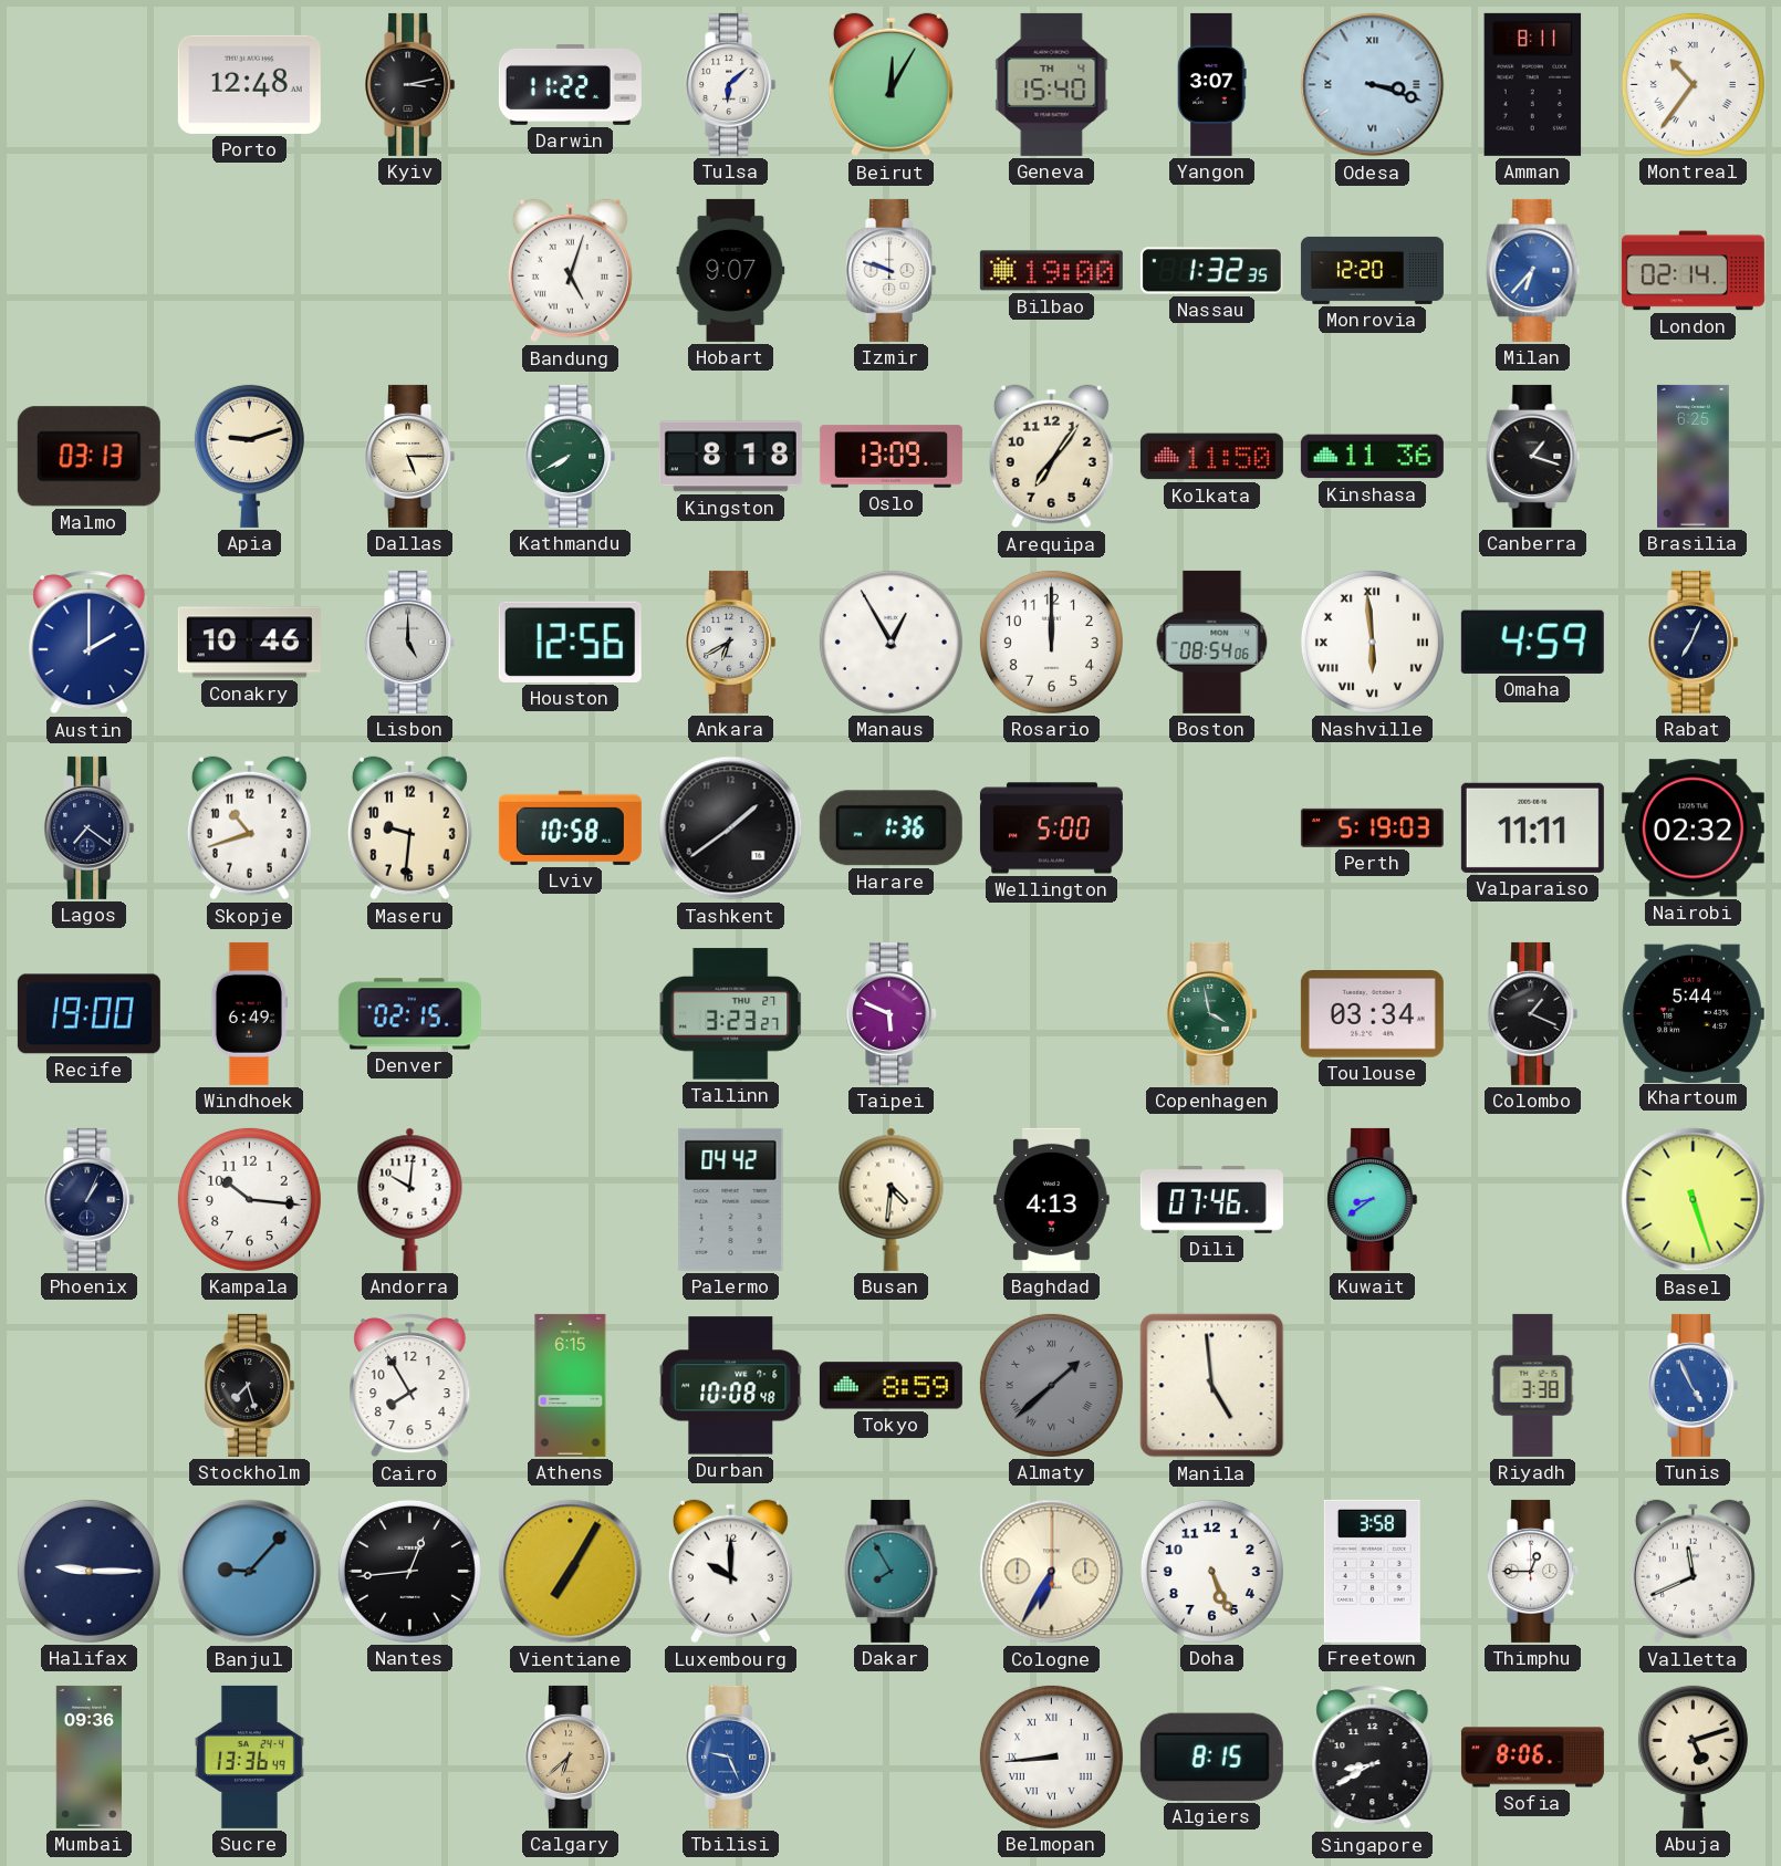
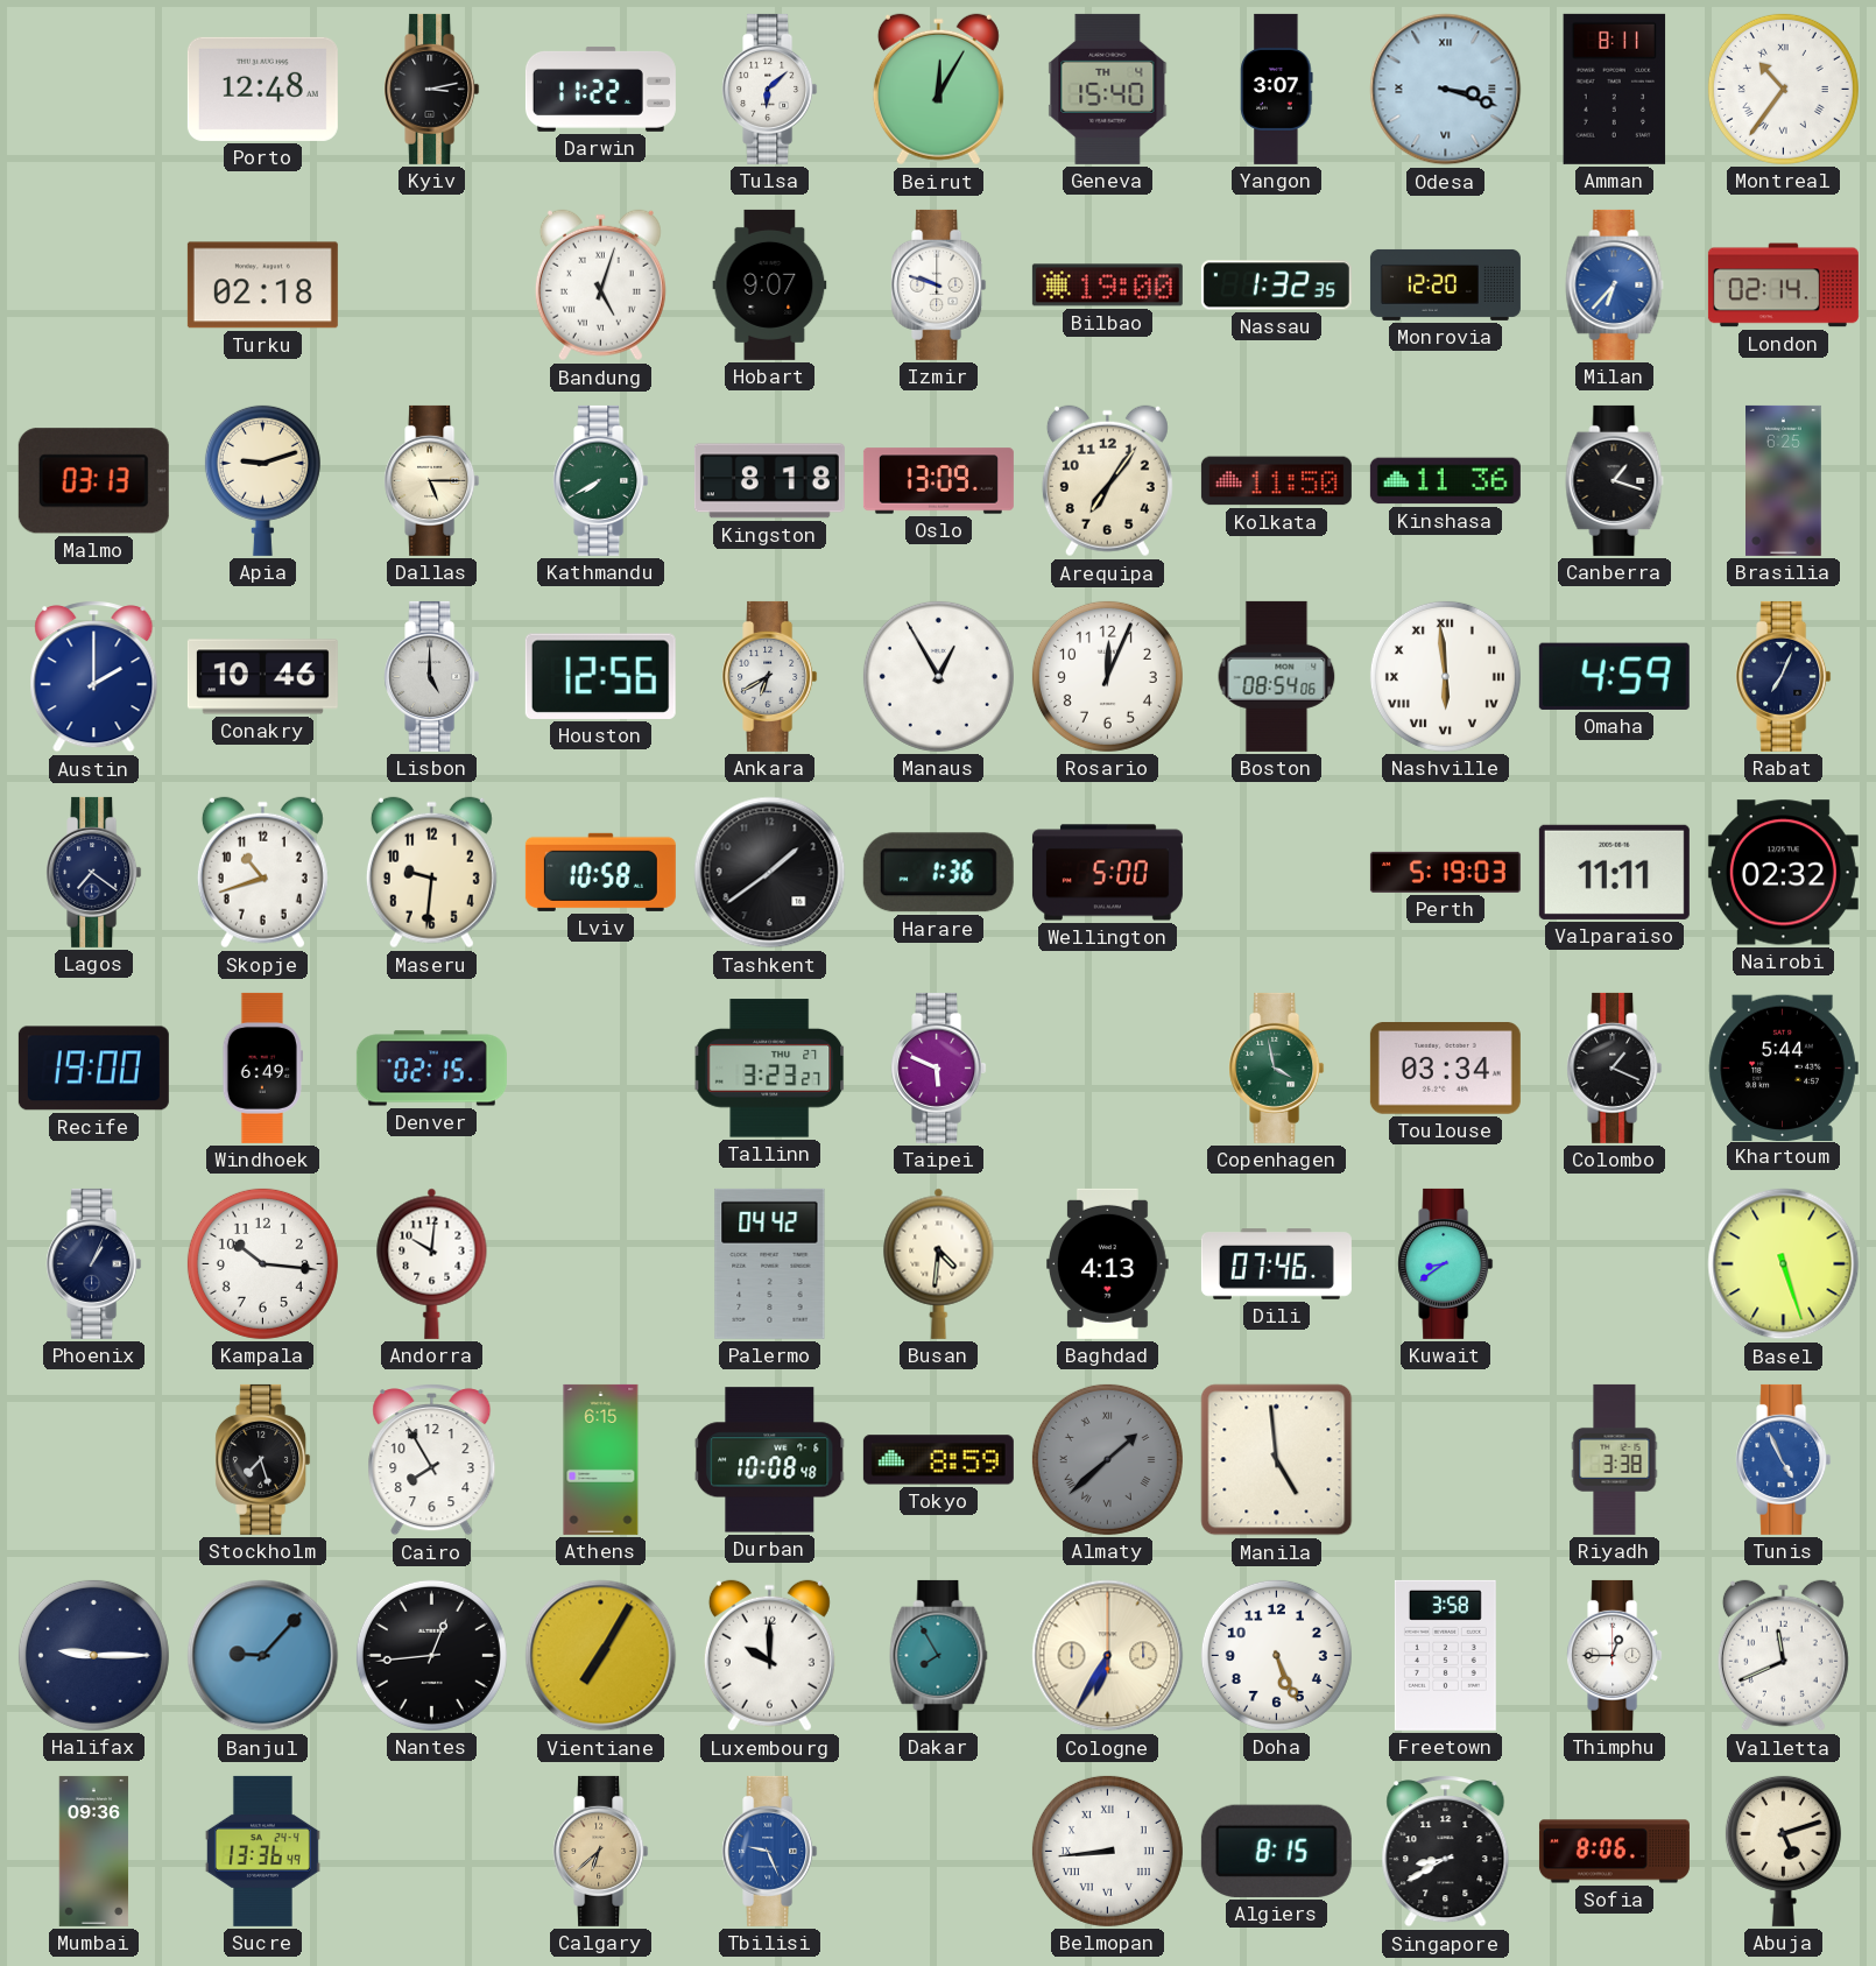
Turku: none -> 02:18
Rosario: 12:00 -> 12:04
